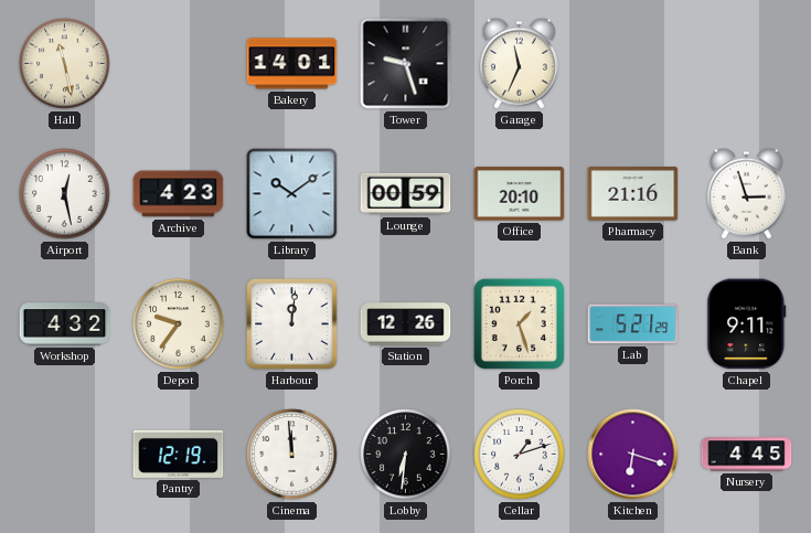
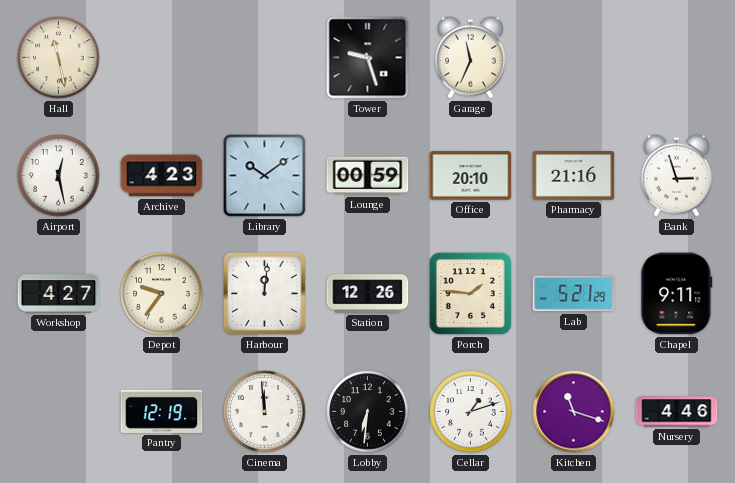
Bakery: 14:01 -> none
Workshop: 4:32 -> 4:27
Porch: 1:27 -> 1:46
Kitchen: 6:18 -> 11:18
Nursery: 4:45 -> 4:46
